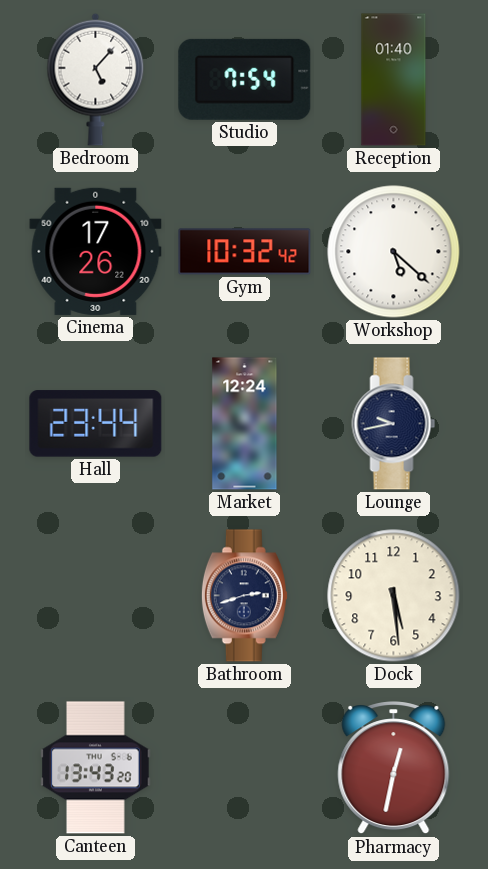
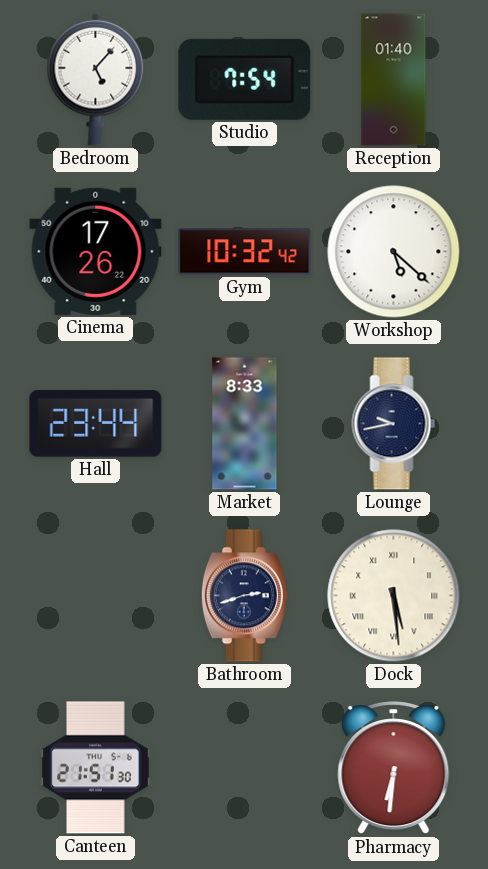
Market: 12:24 -> 8:33
Dock numerals: Arabic -> Roman
Canteen: 13:43 -> 21:51
Pharmacy: 12:32 -> 6:31
